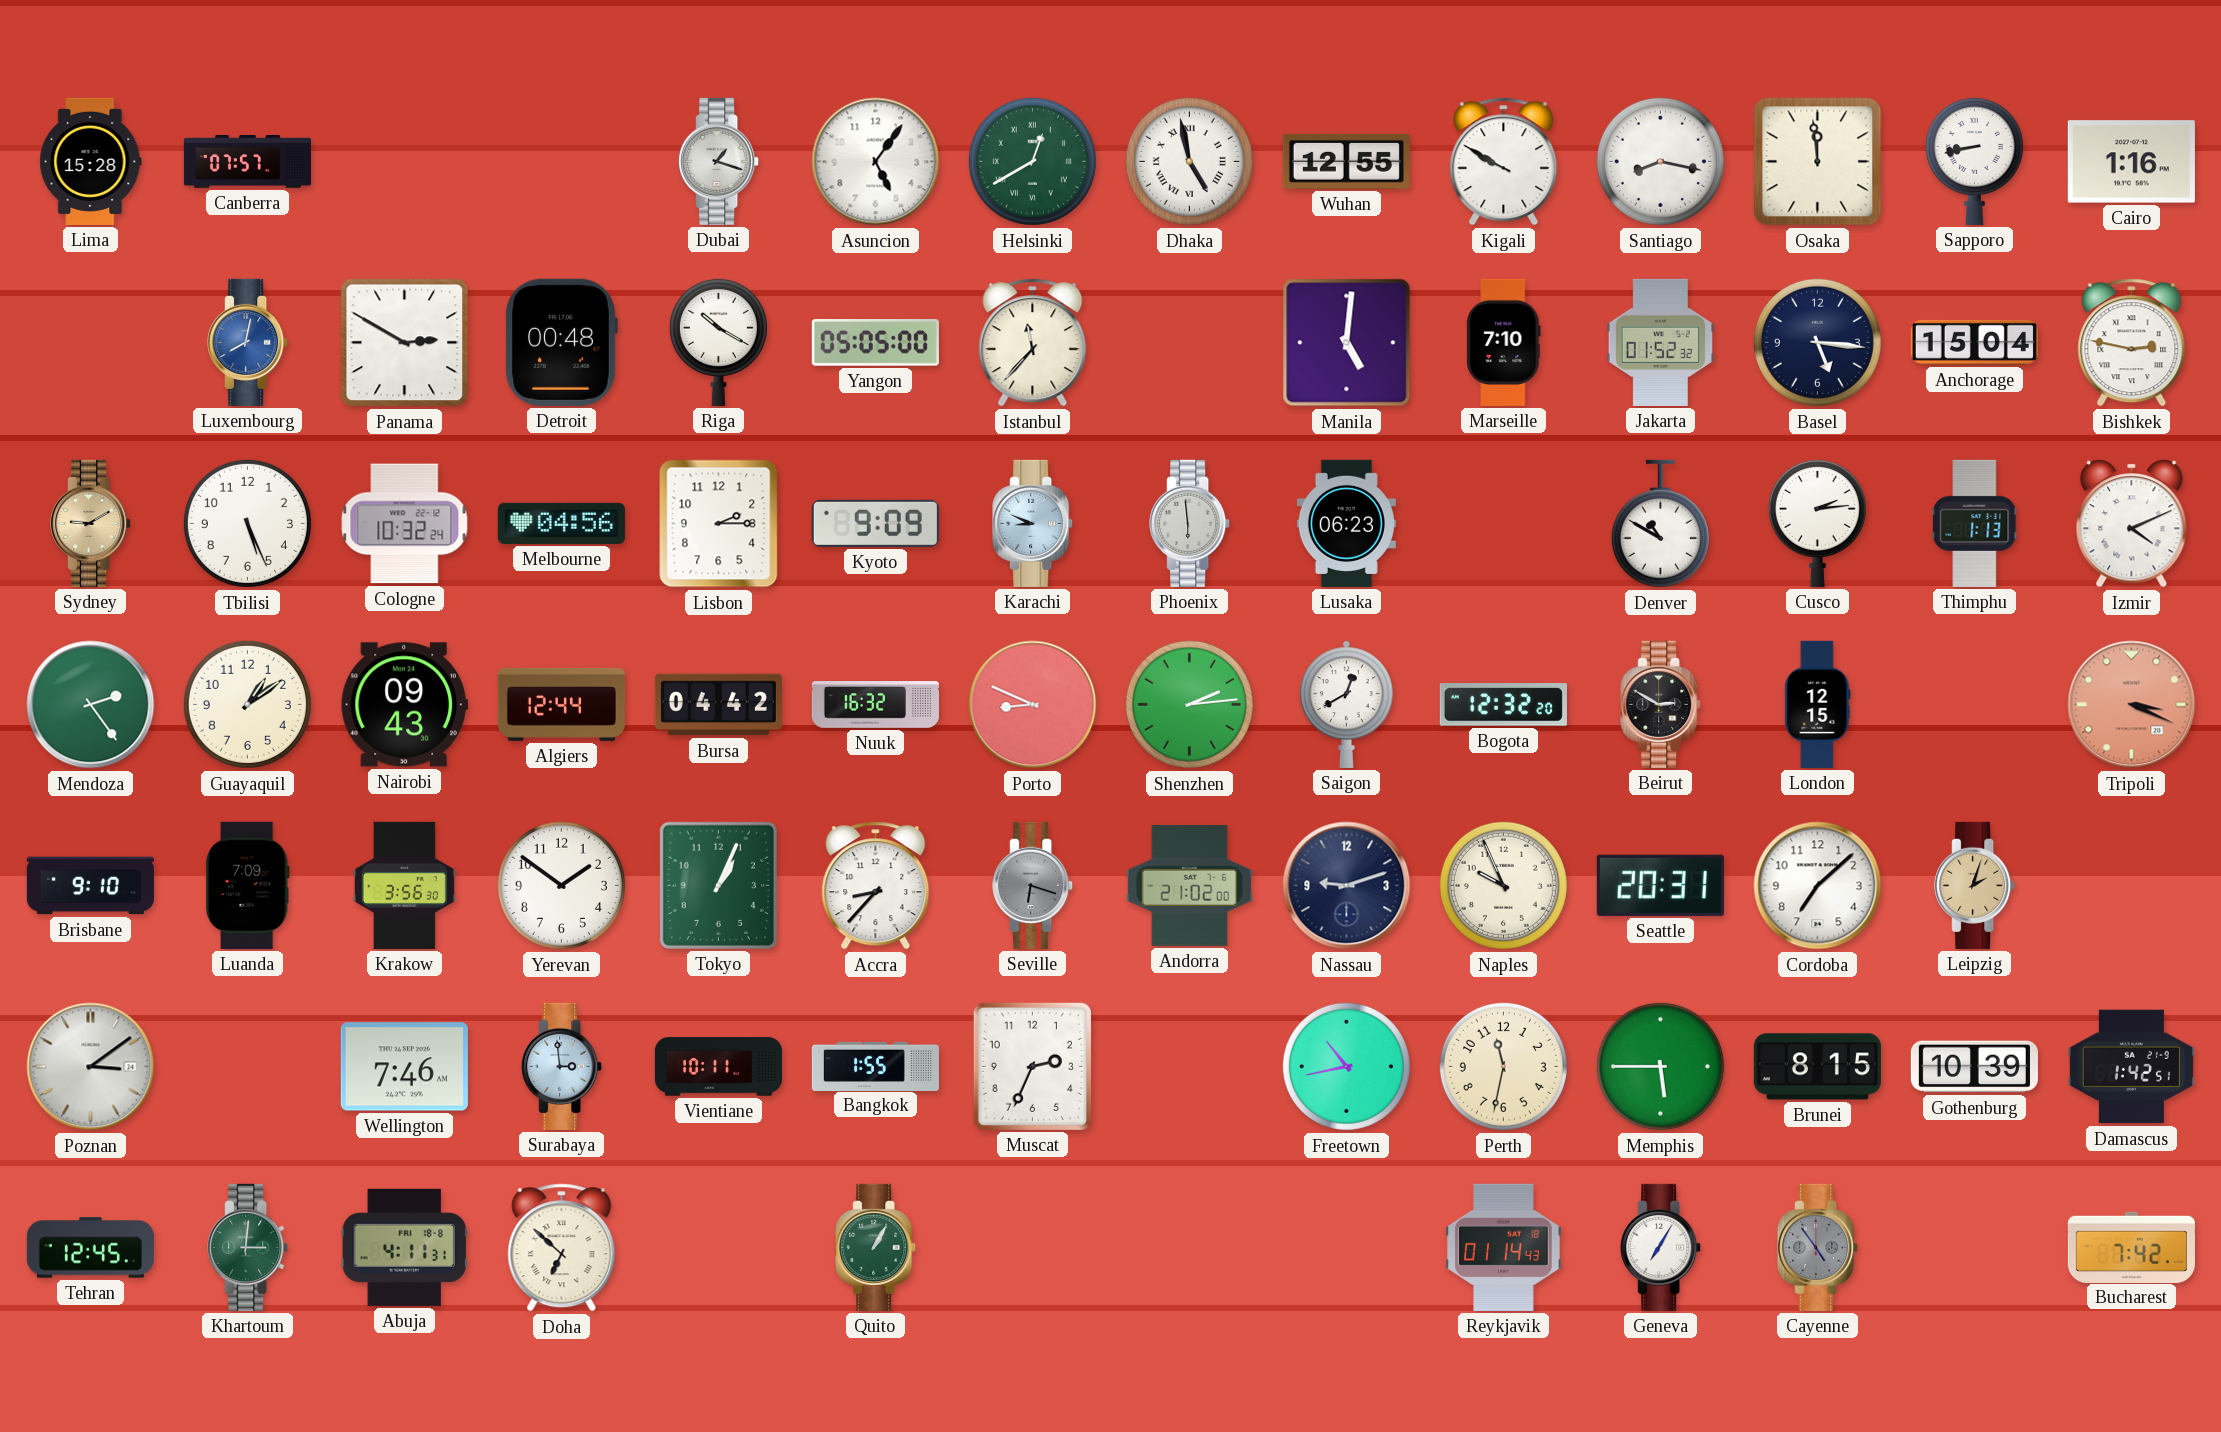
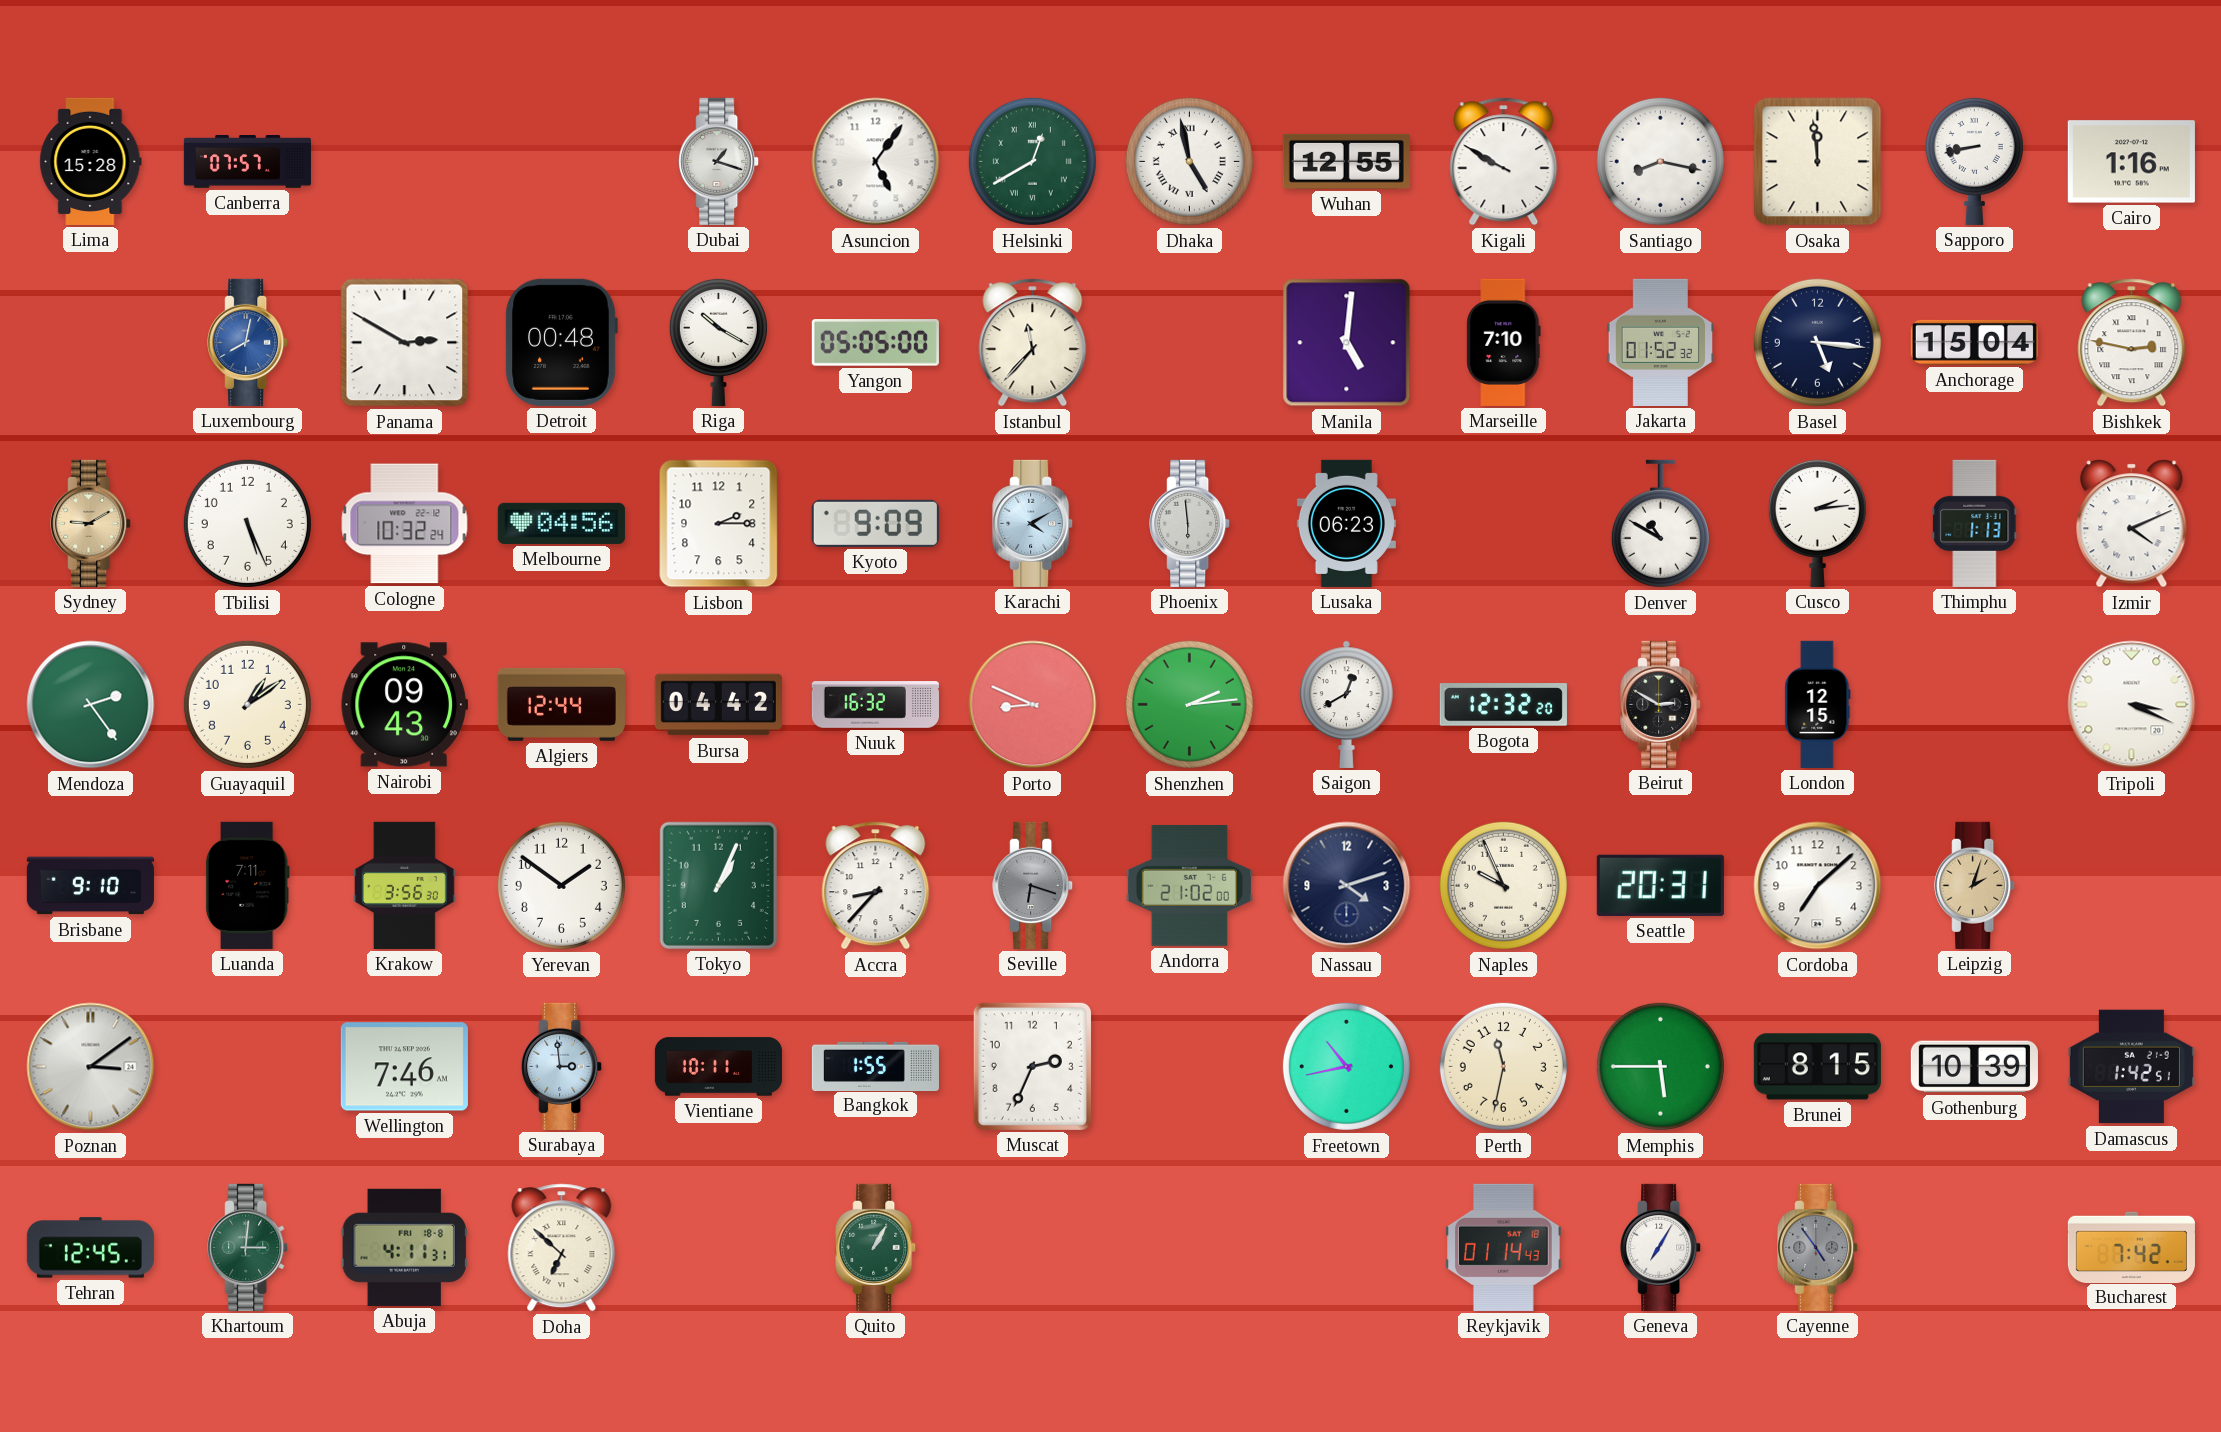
Karachi: 8:49 -> 4:10
Tripoli dial: salmon -> white
Luanda: 7:09 -> 7:11
Nassau: 9:12 -> 4:12
